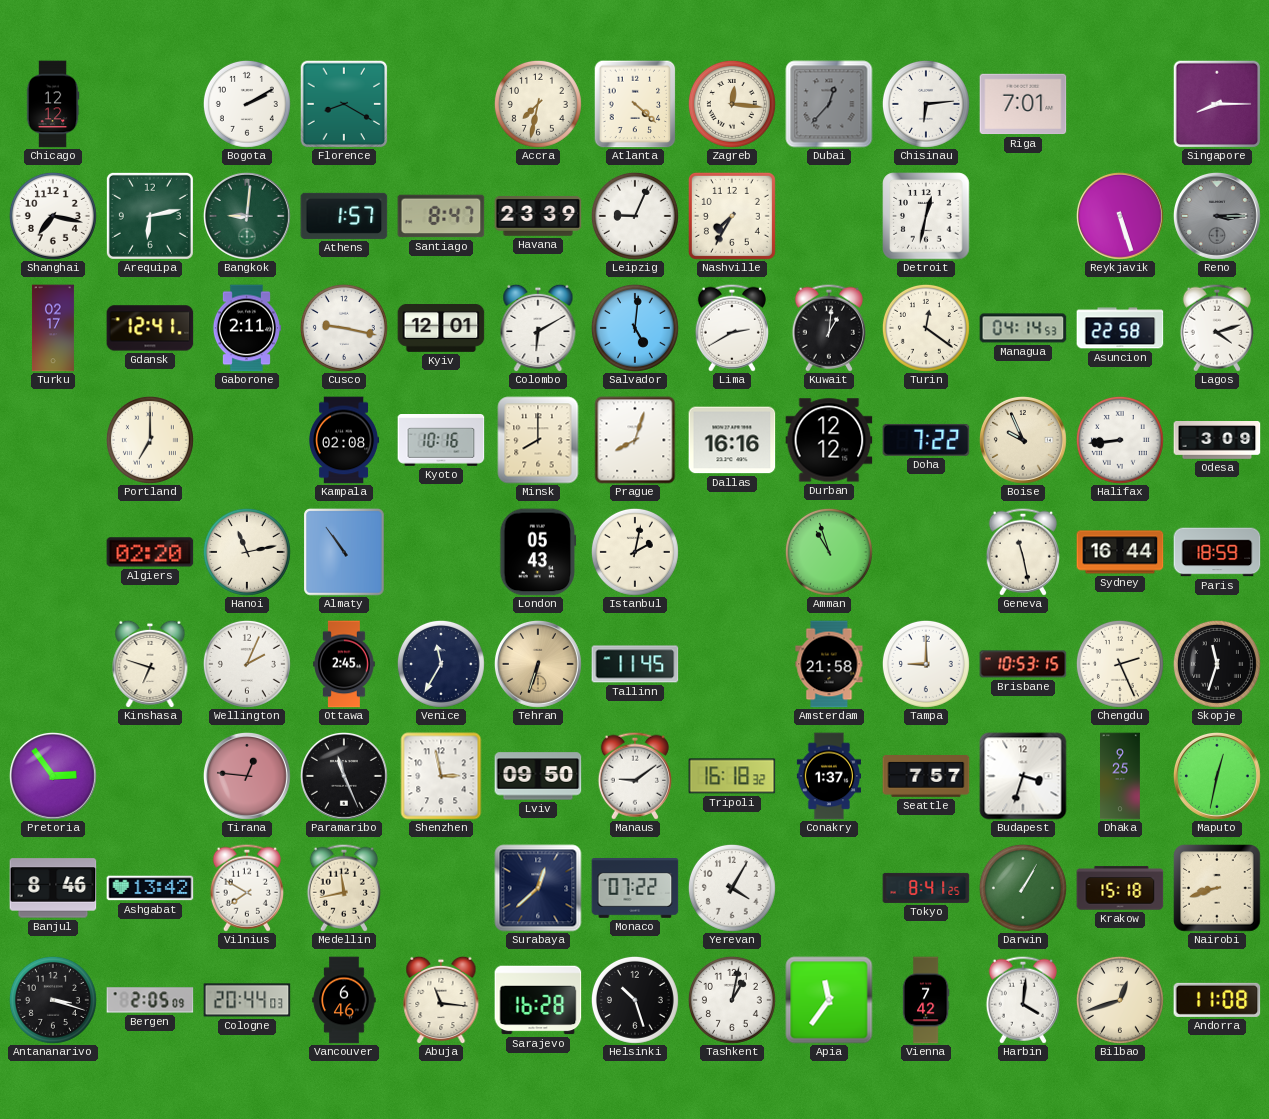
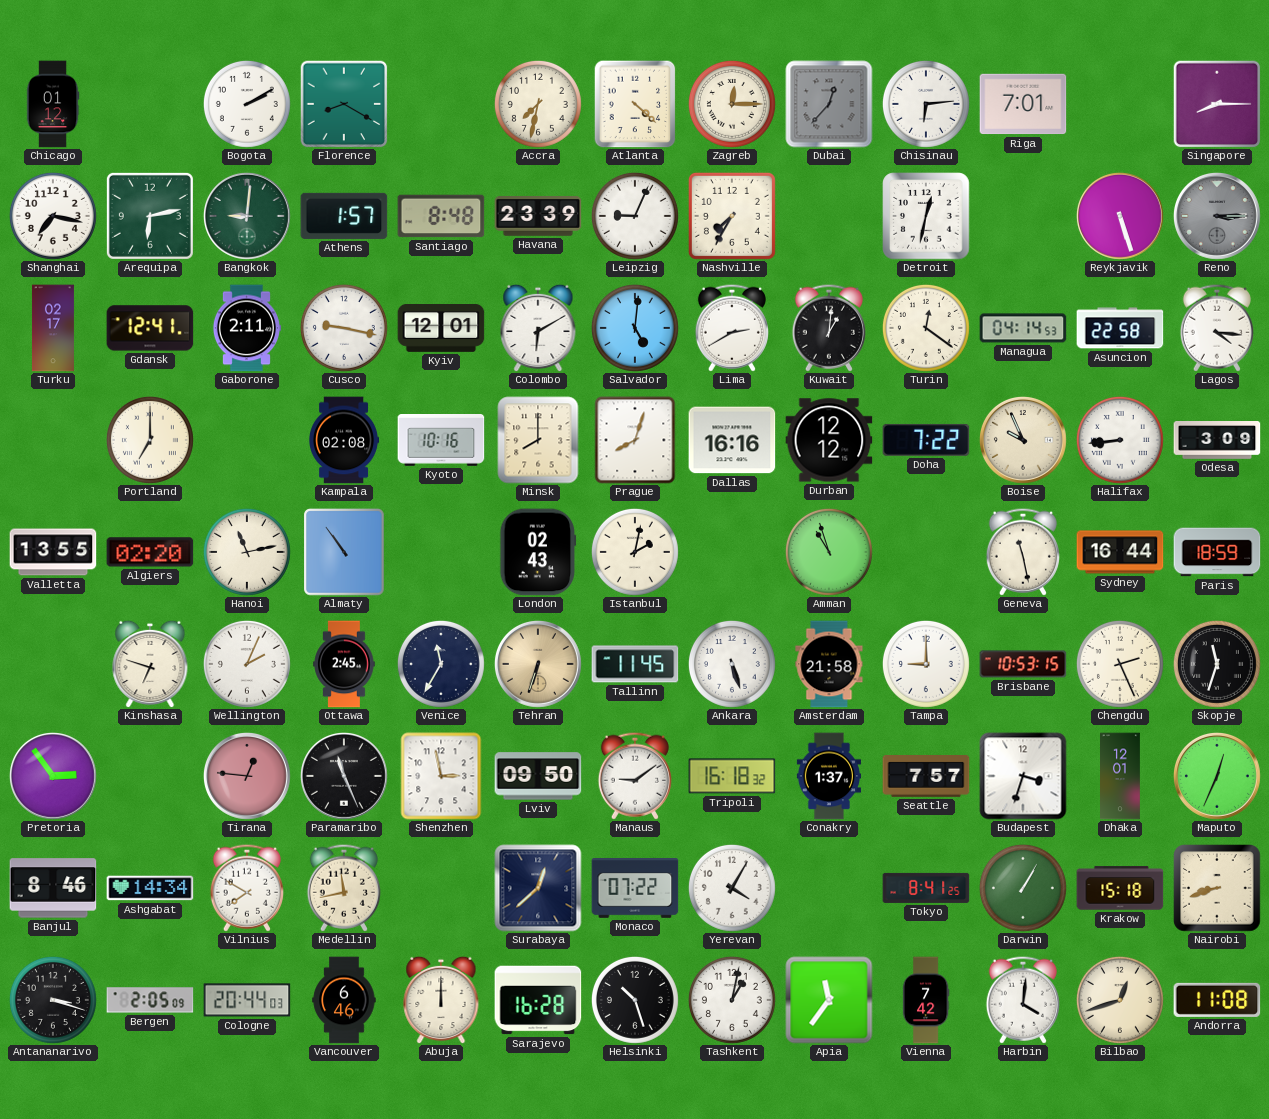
Chicago: 12:12 -> 01:12
Zagreb: 12:16 -> 12:15
Santiago: 8:47 -> 8:48
Lagos: 4:12 -> 4:16
Valletta: none -> 13:55
London: 05:43 -> 02:43
Ankara: none -> 5:27
Dhaka: 9:25 -> 12:01
Maputo: 12:32 -> 12:34
Ashgabat: 13:42 -> 14:34
Abuja: 11:16 -> 12:00
